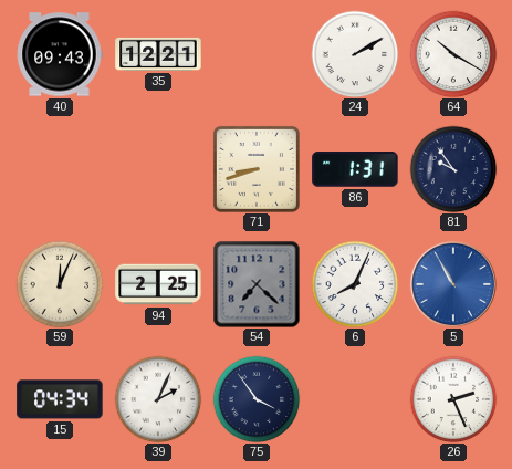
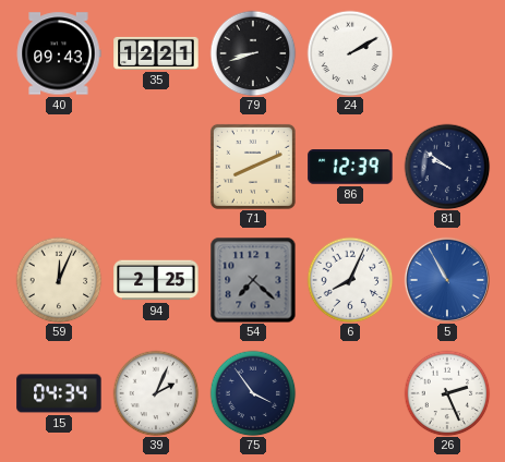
79: none -> 8:42
64: 10:20 -> none
71: 8:42 -> 8:11
86: 1:31 -> 12:39
81: 9:54 -> 9:51
